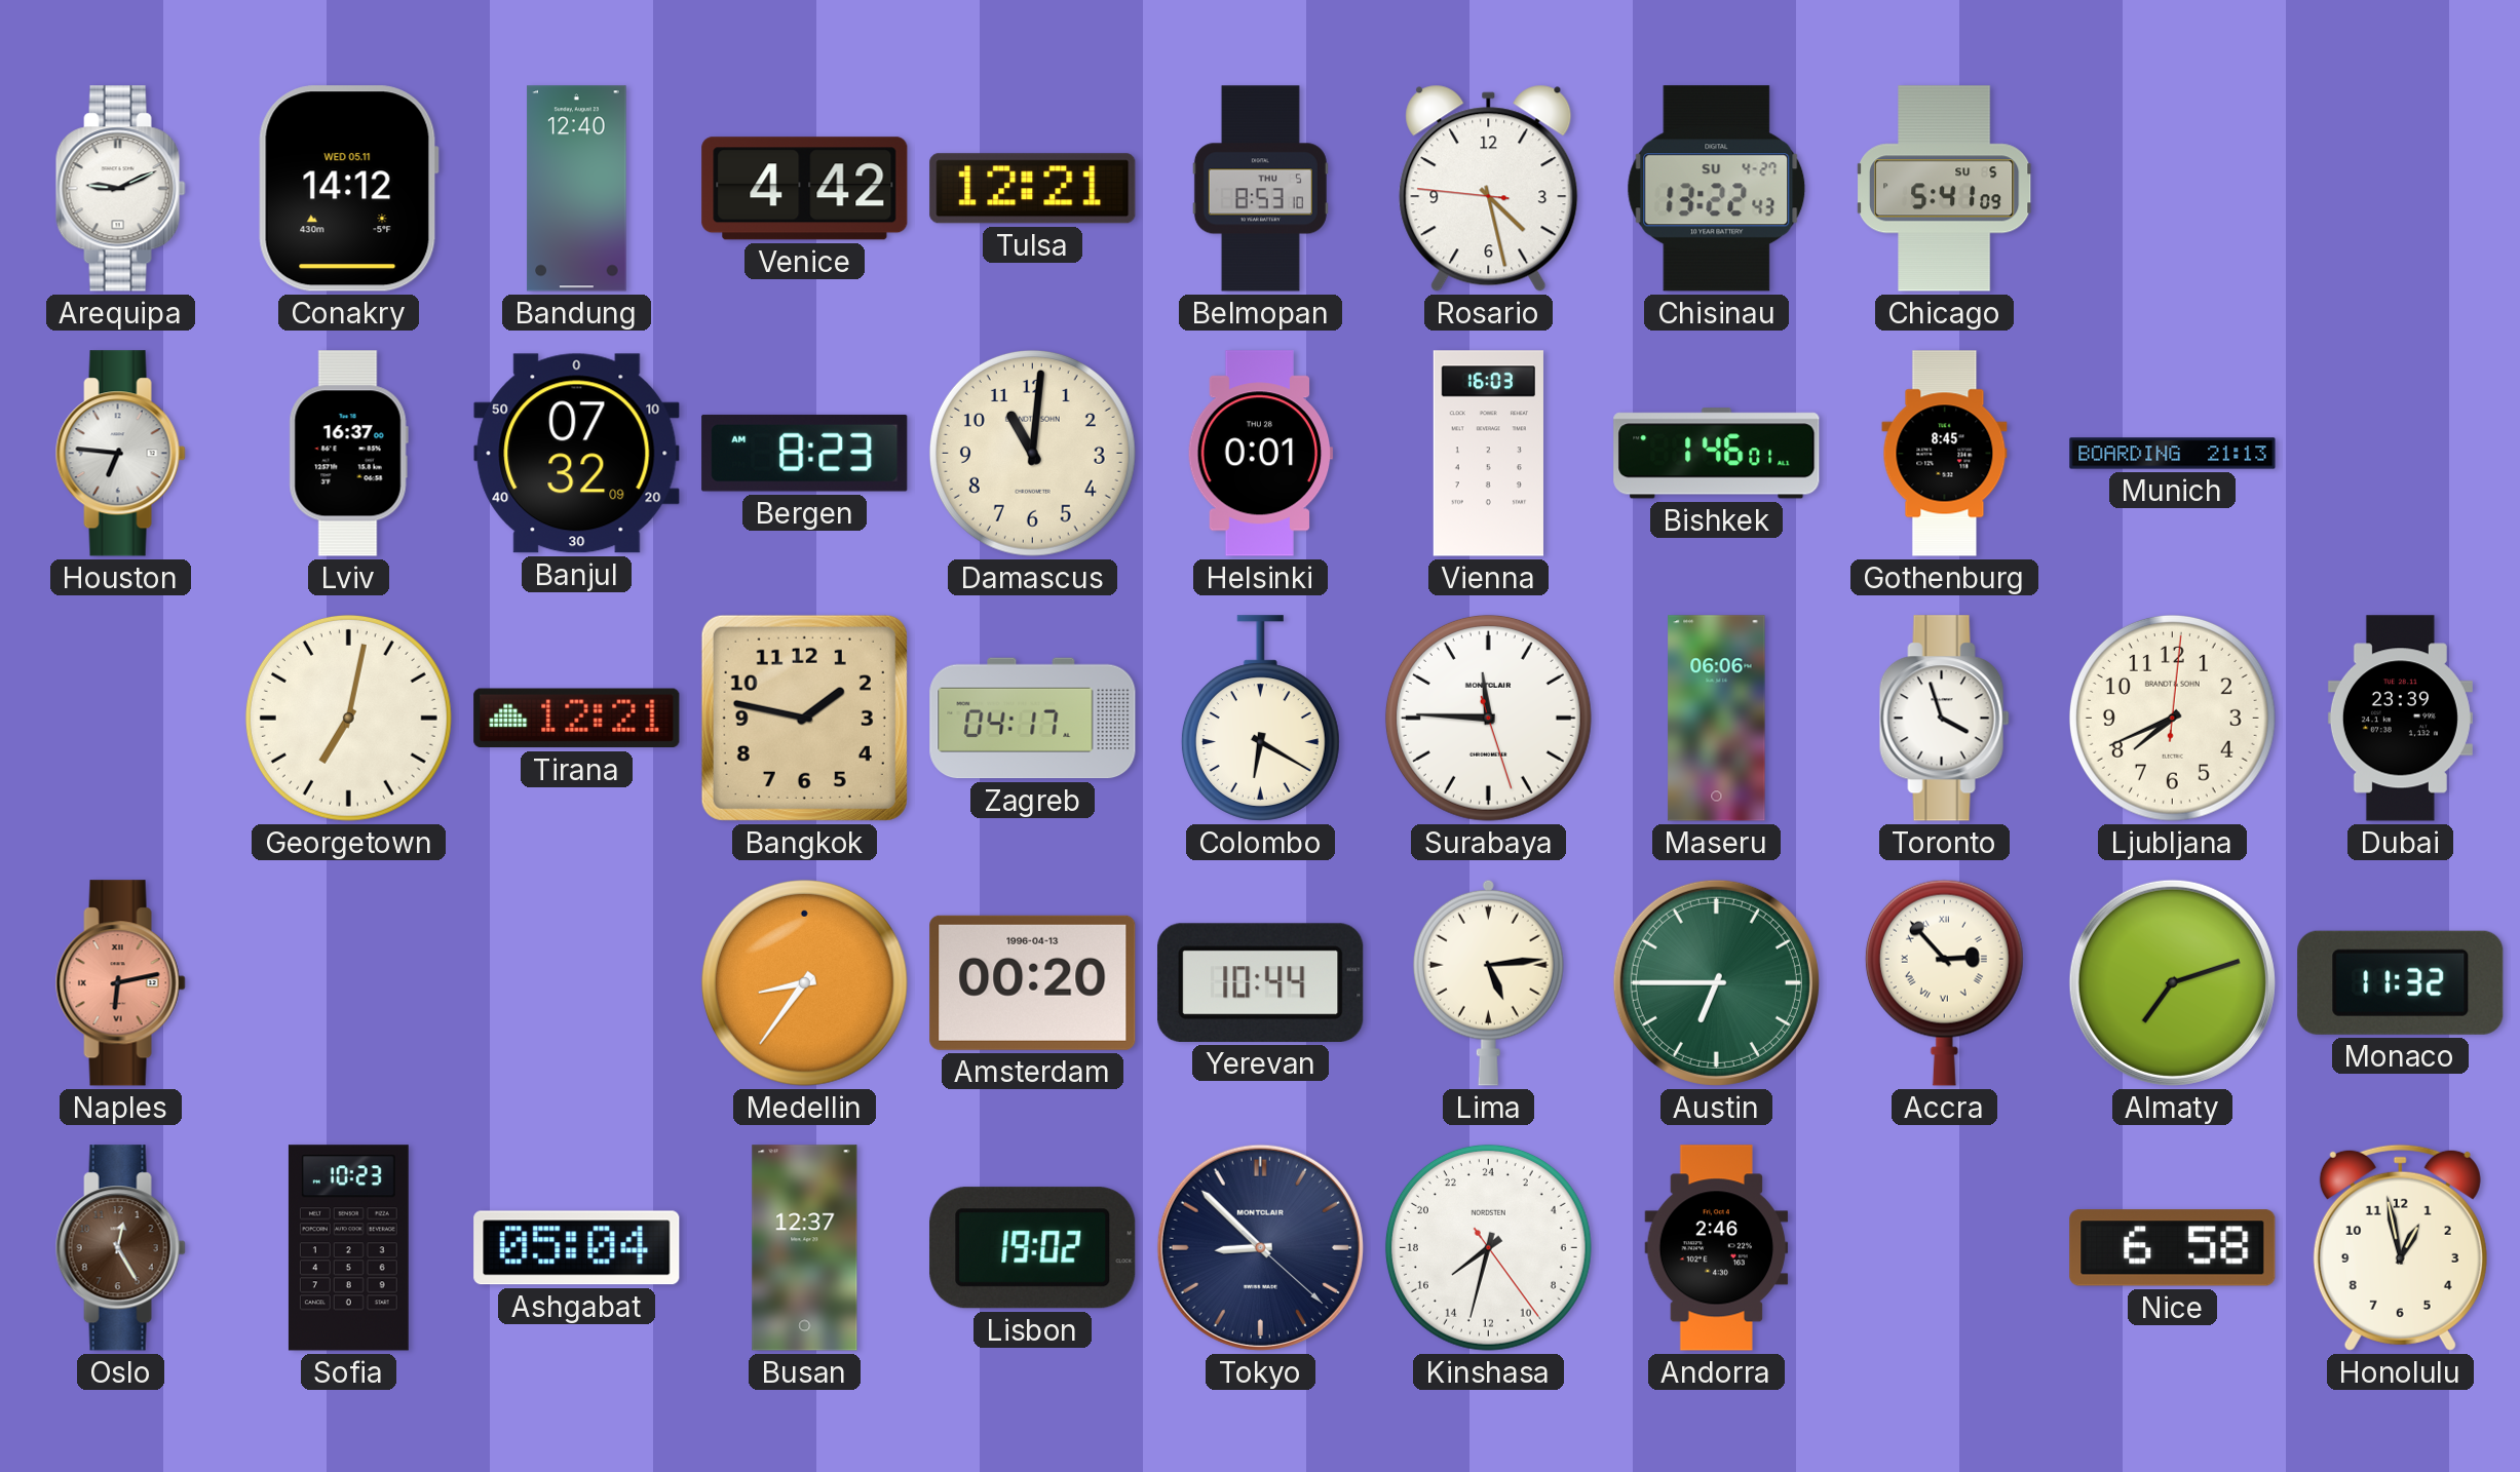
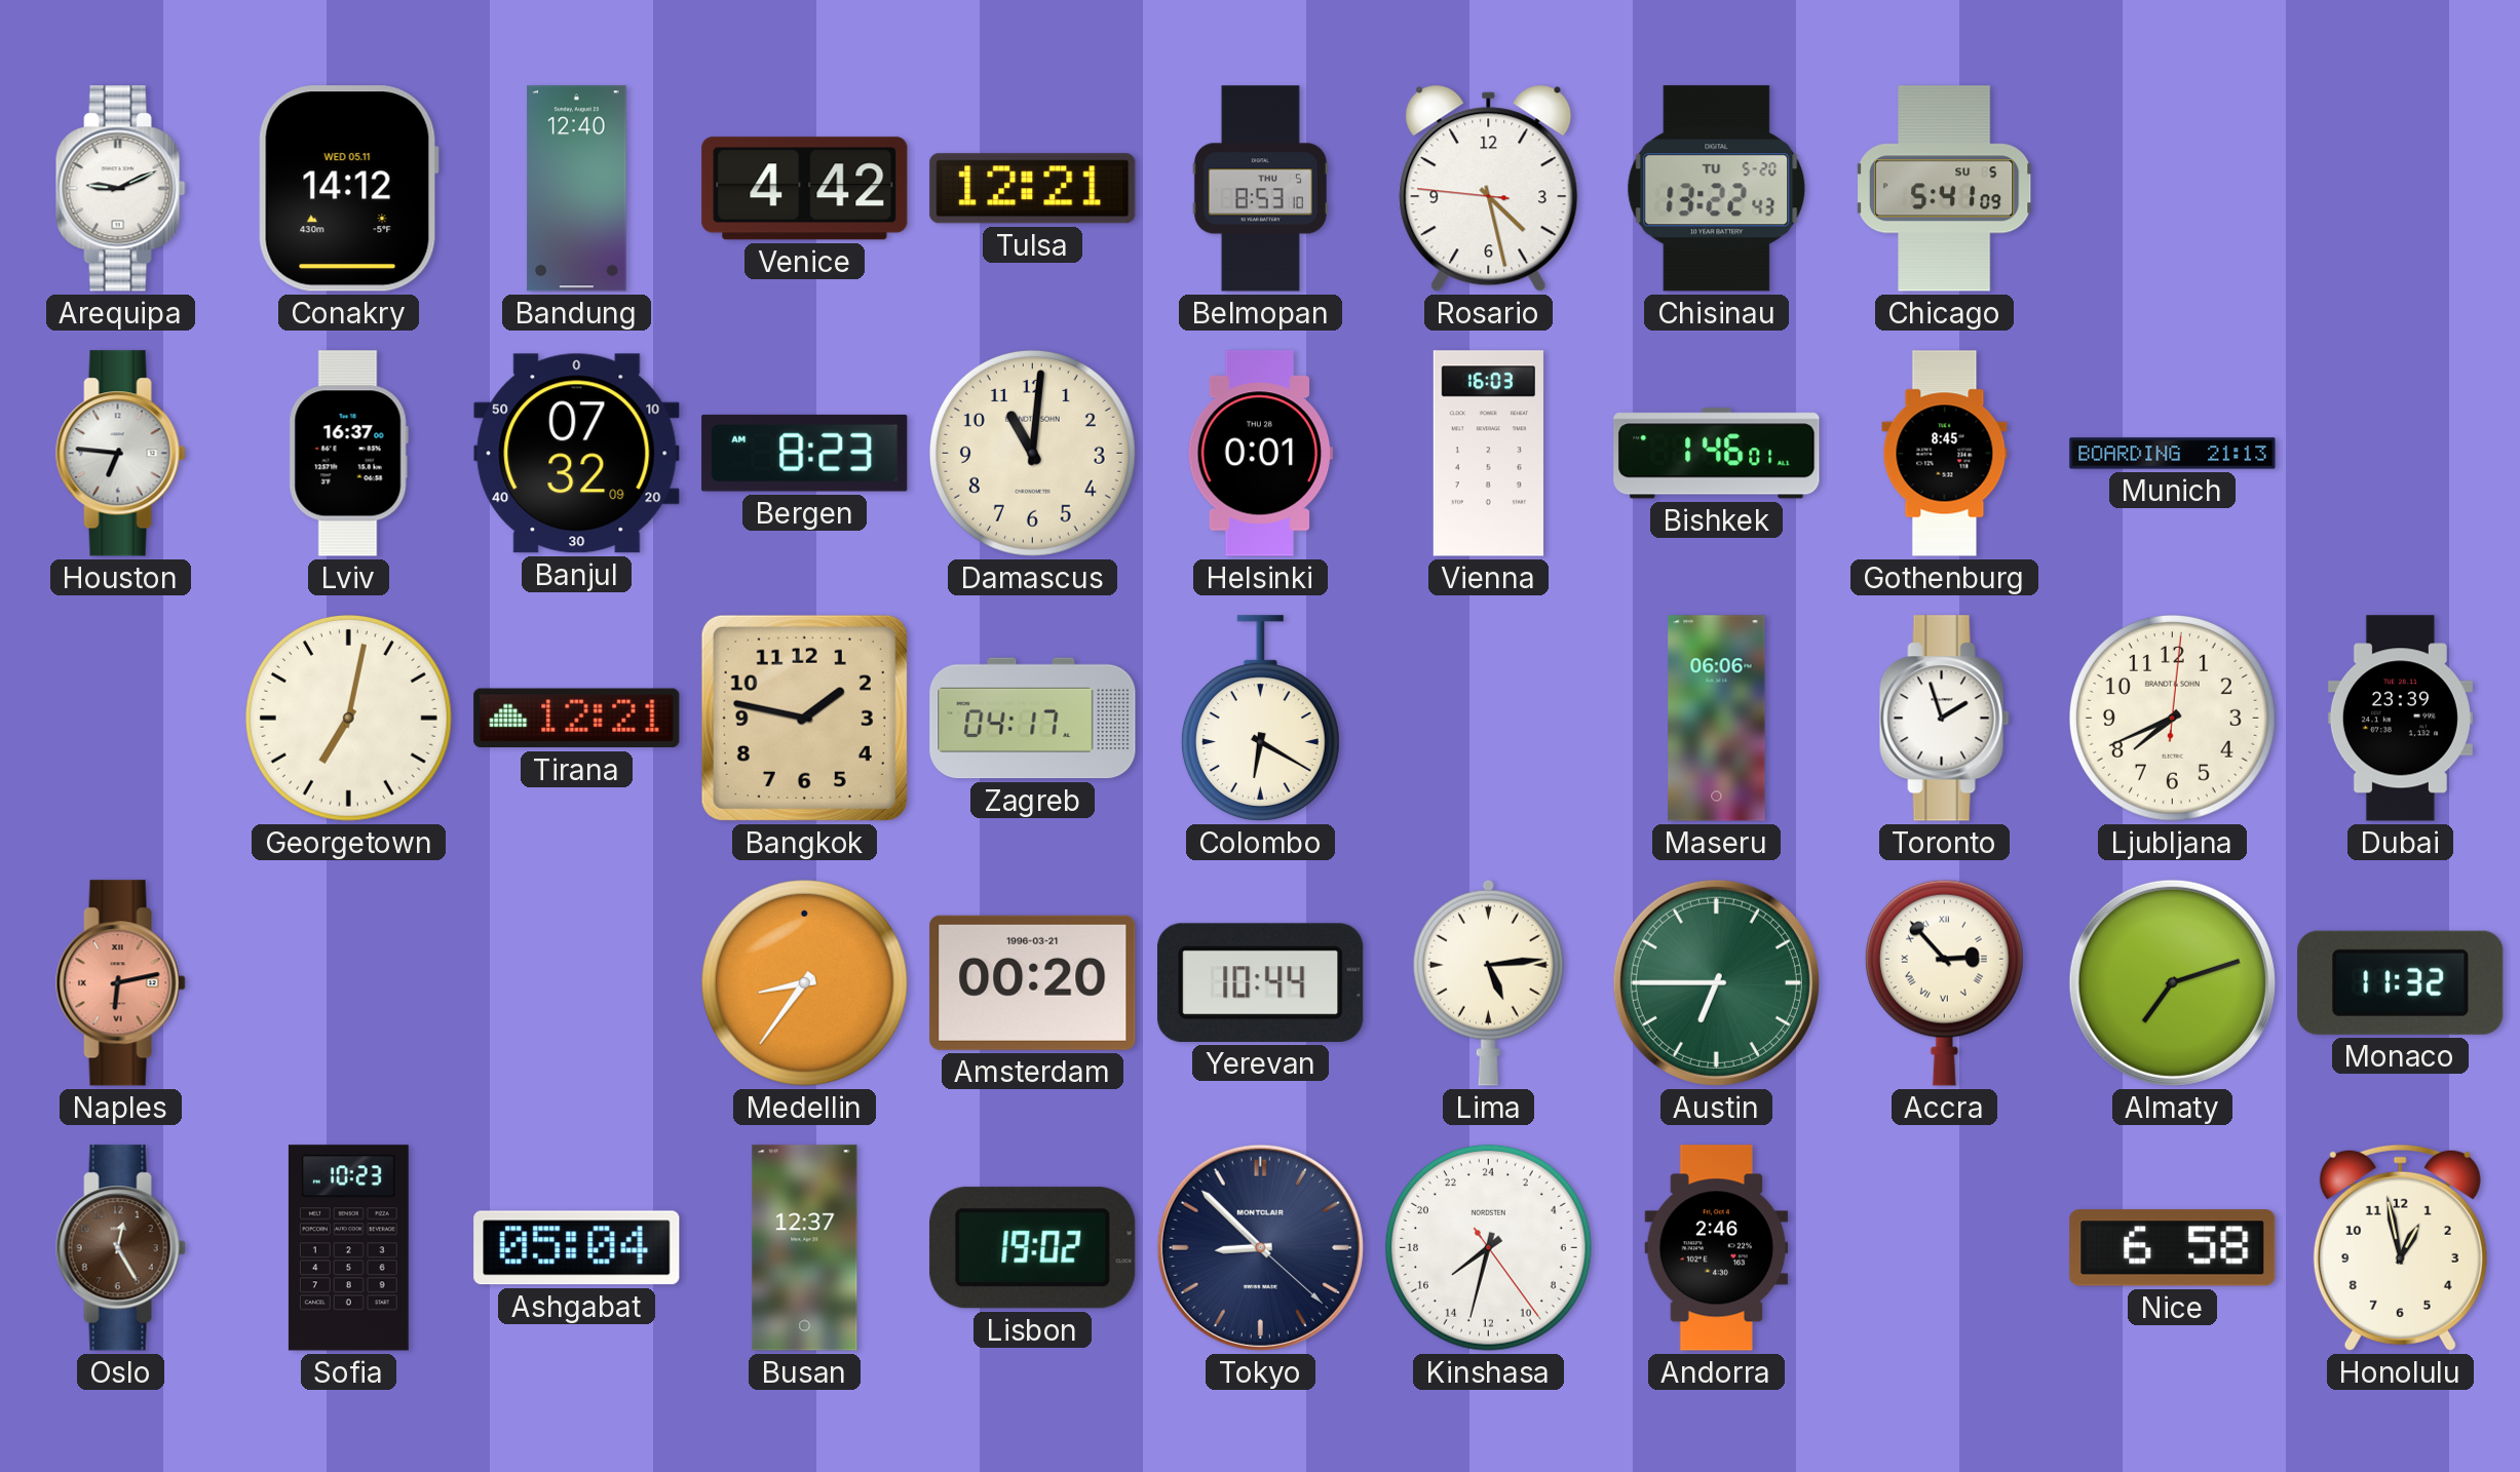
Chisinau date: SU 4-27 -> TU 5-20
Surabaya: 11:45 -> none
Toronto: 3:57 -> 1:57
Amsterdam date: 1996-04-13 -> 1996-03-21
